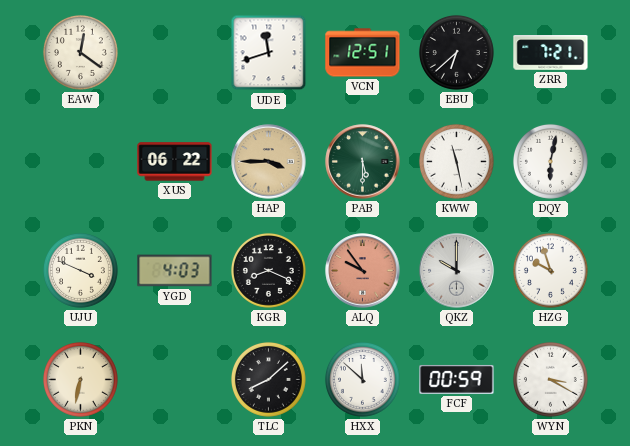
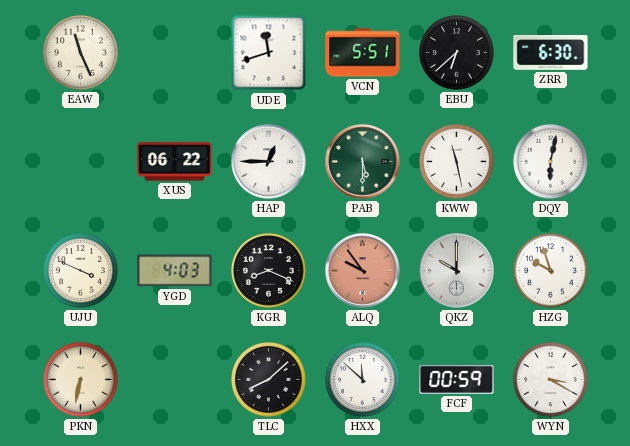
EAW: 12:21 -> 11:26
VCN: 12:51 -> 5:51
ZRR: 7:21 -> 6:30
HAP: 3:45 -> 12:45
HAP dial: champagne -> white
